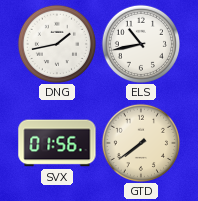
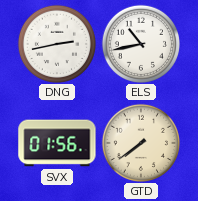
DNG: 1:43 -> 2:43
